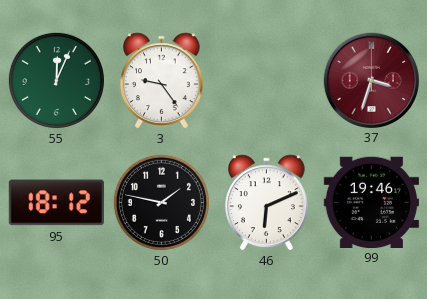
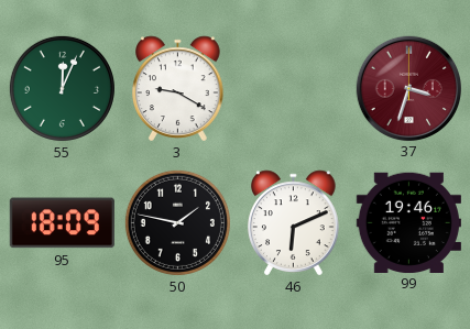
3: 9:24 -> 9:20
95: 18:12 -> 18:09
